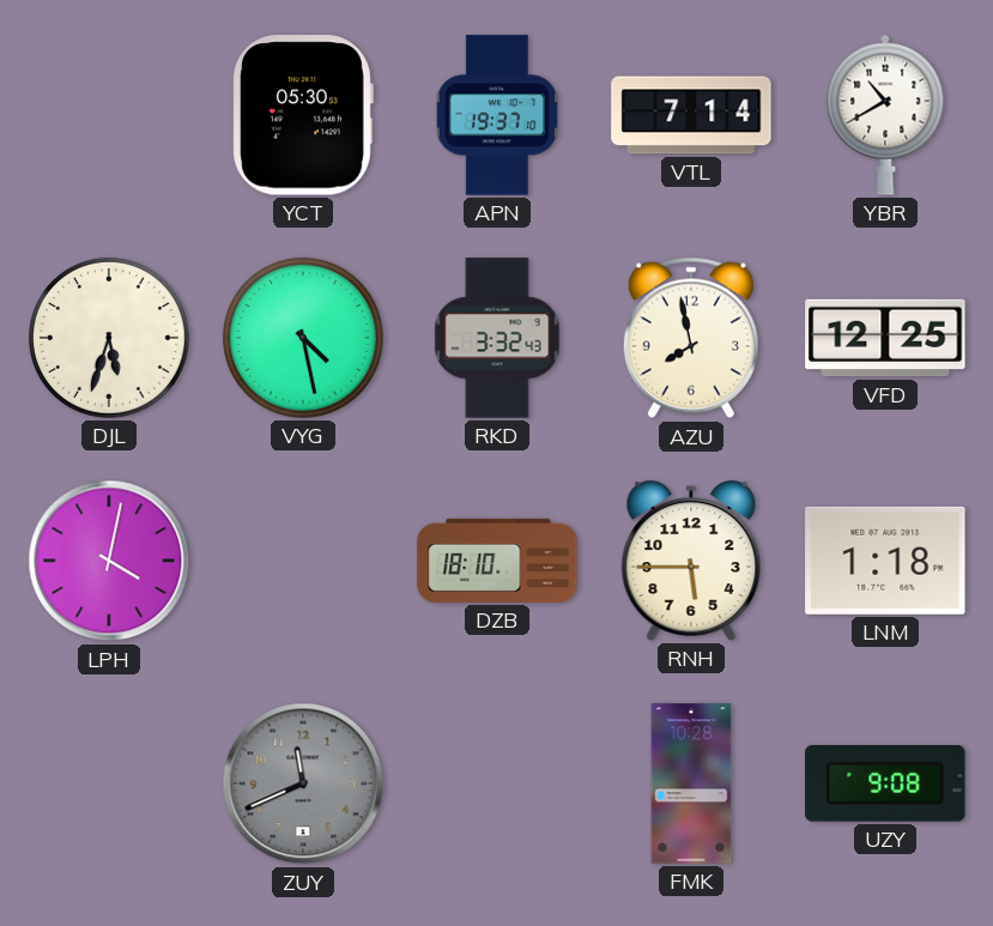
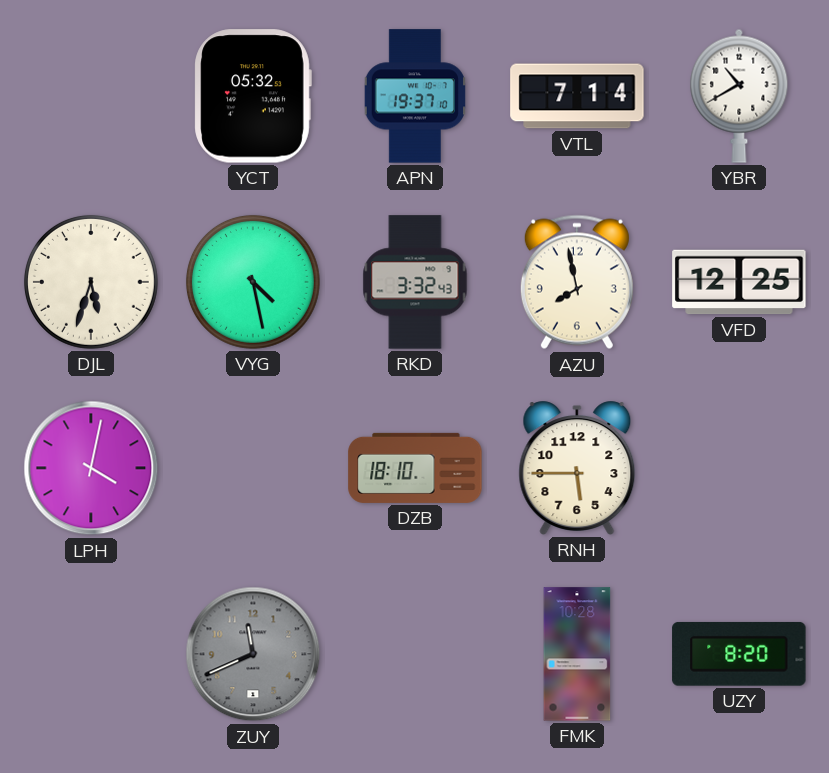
YCT: 05:30 -> 05:32
LNM: 1:18 -> none
UZY: 9:08 -> 8:20
